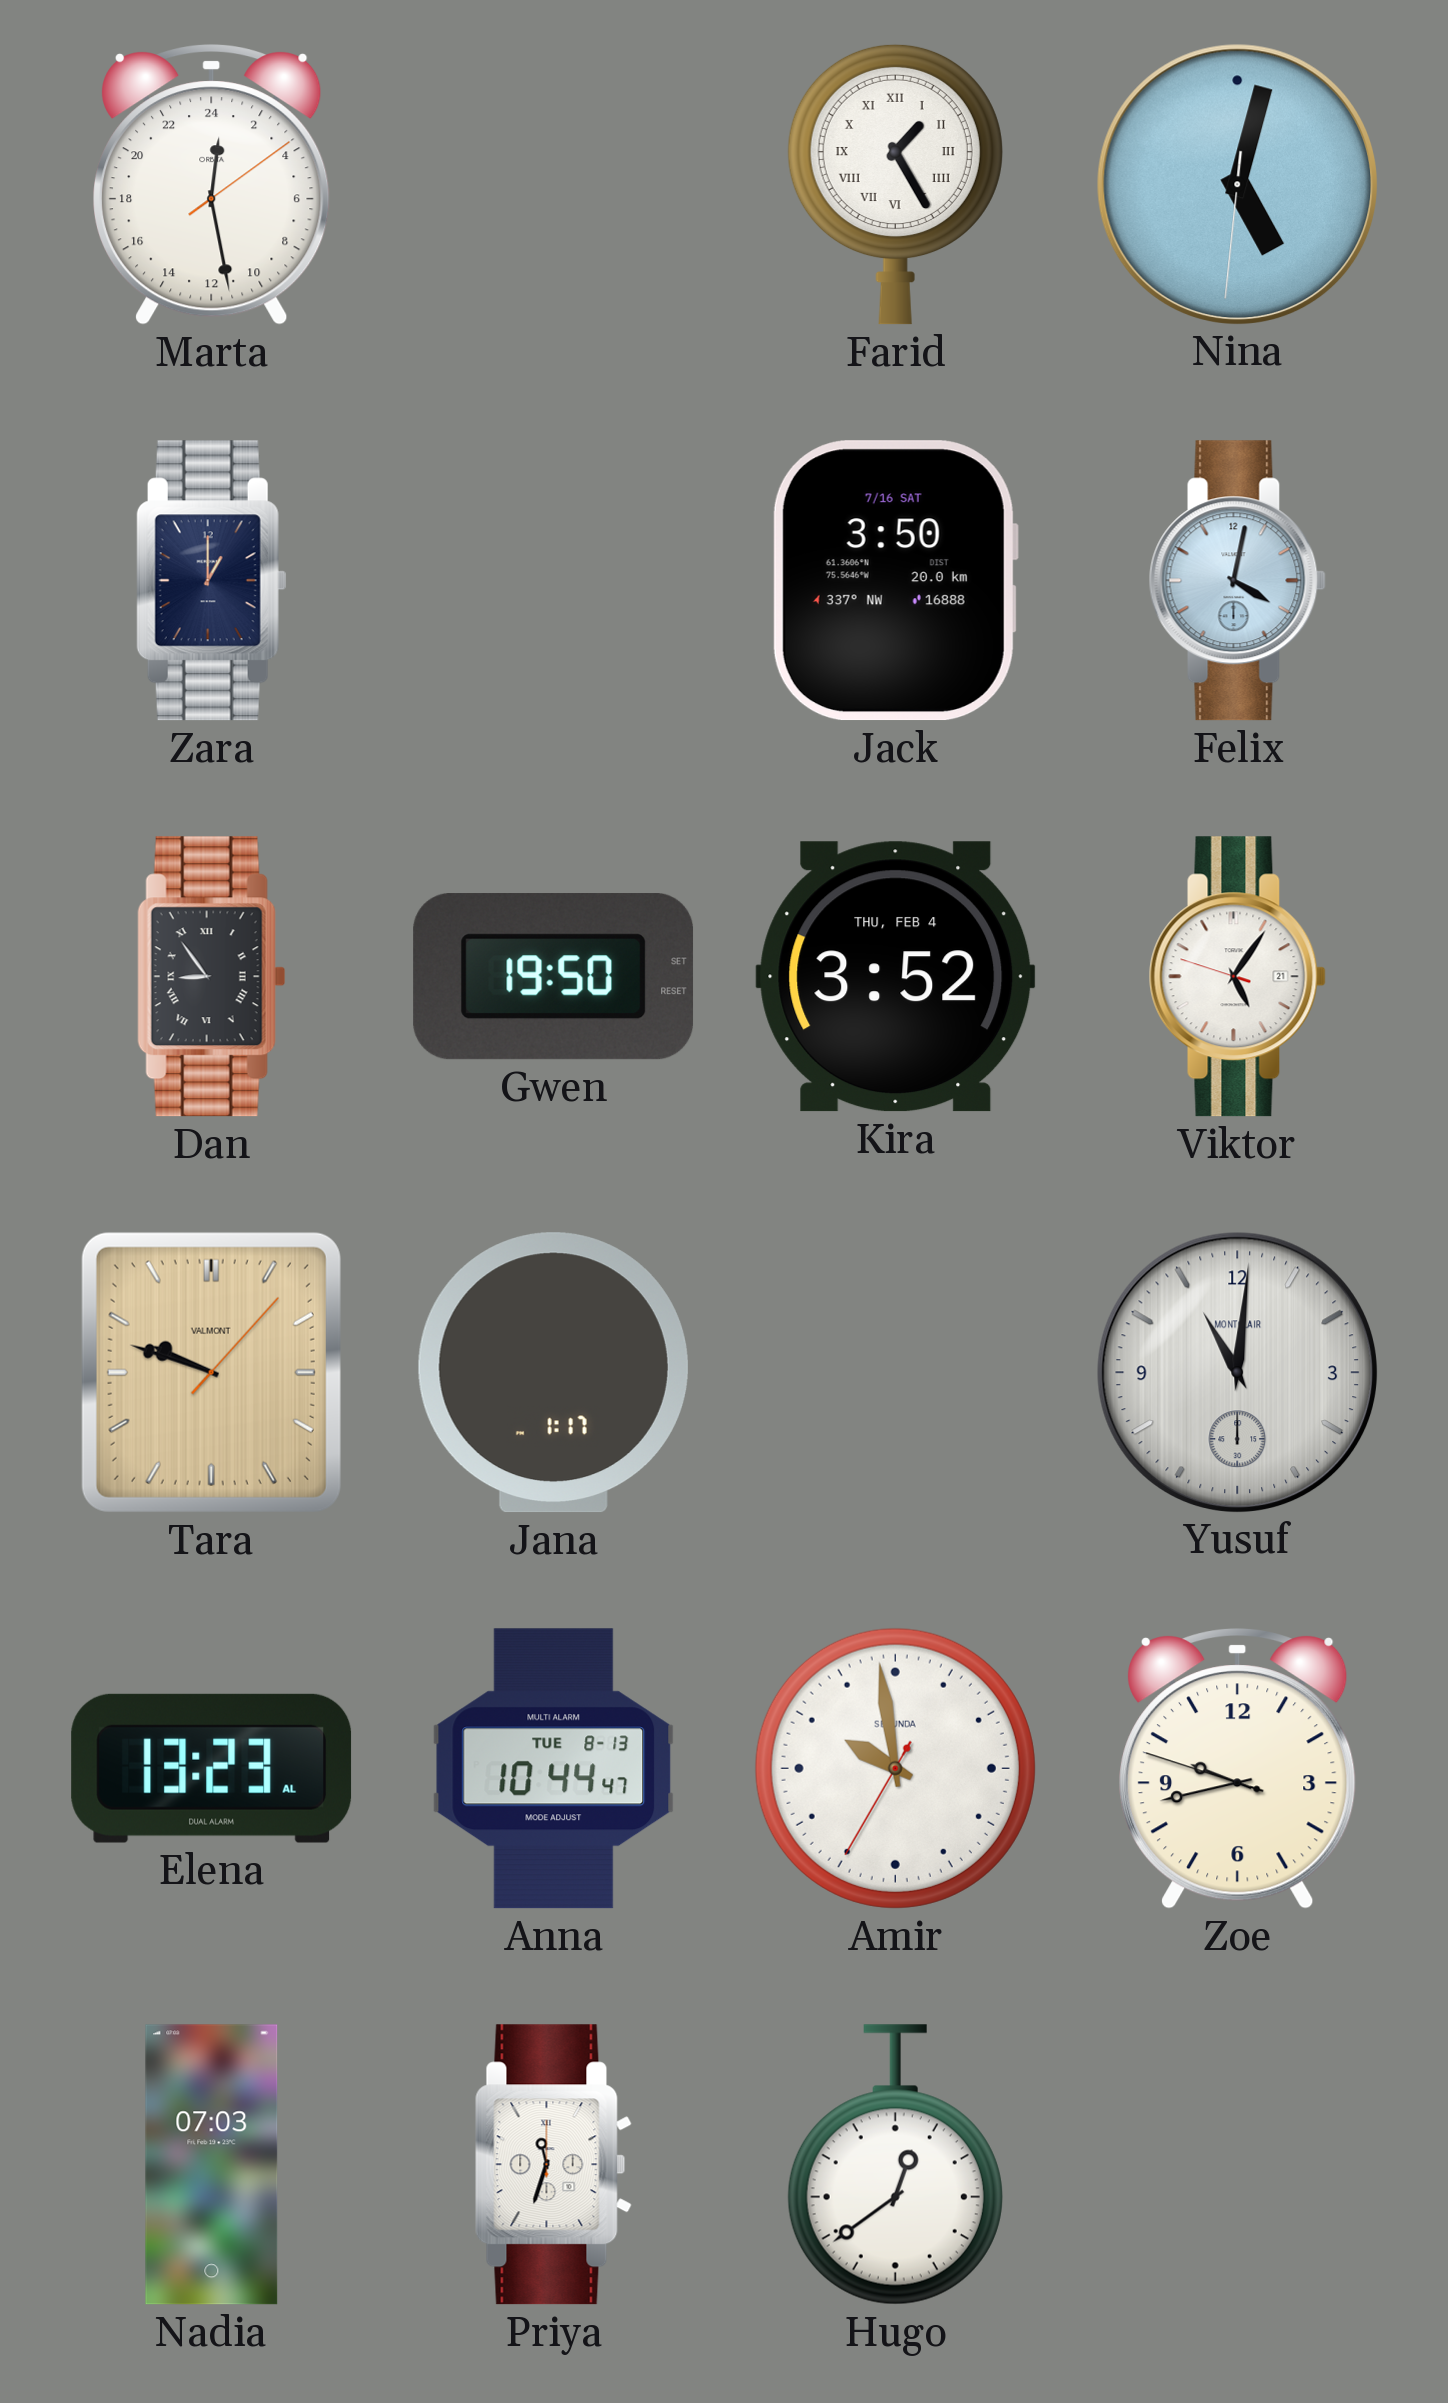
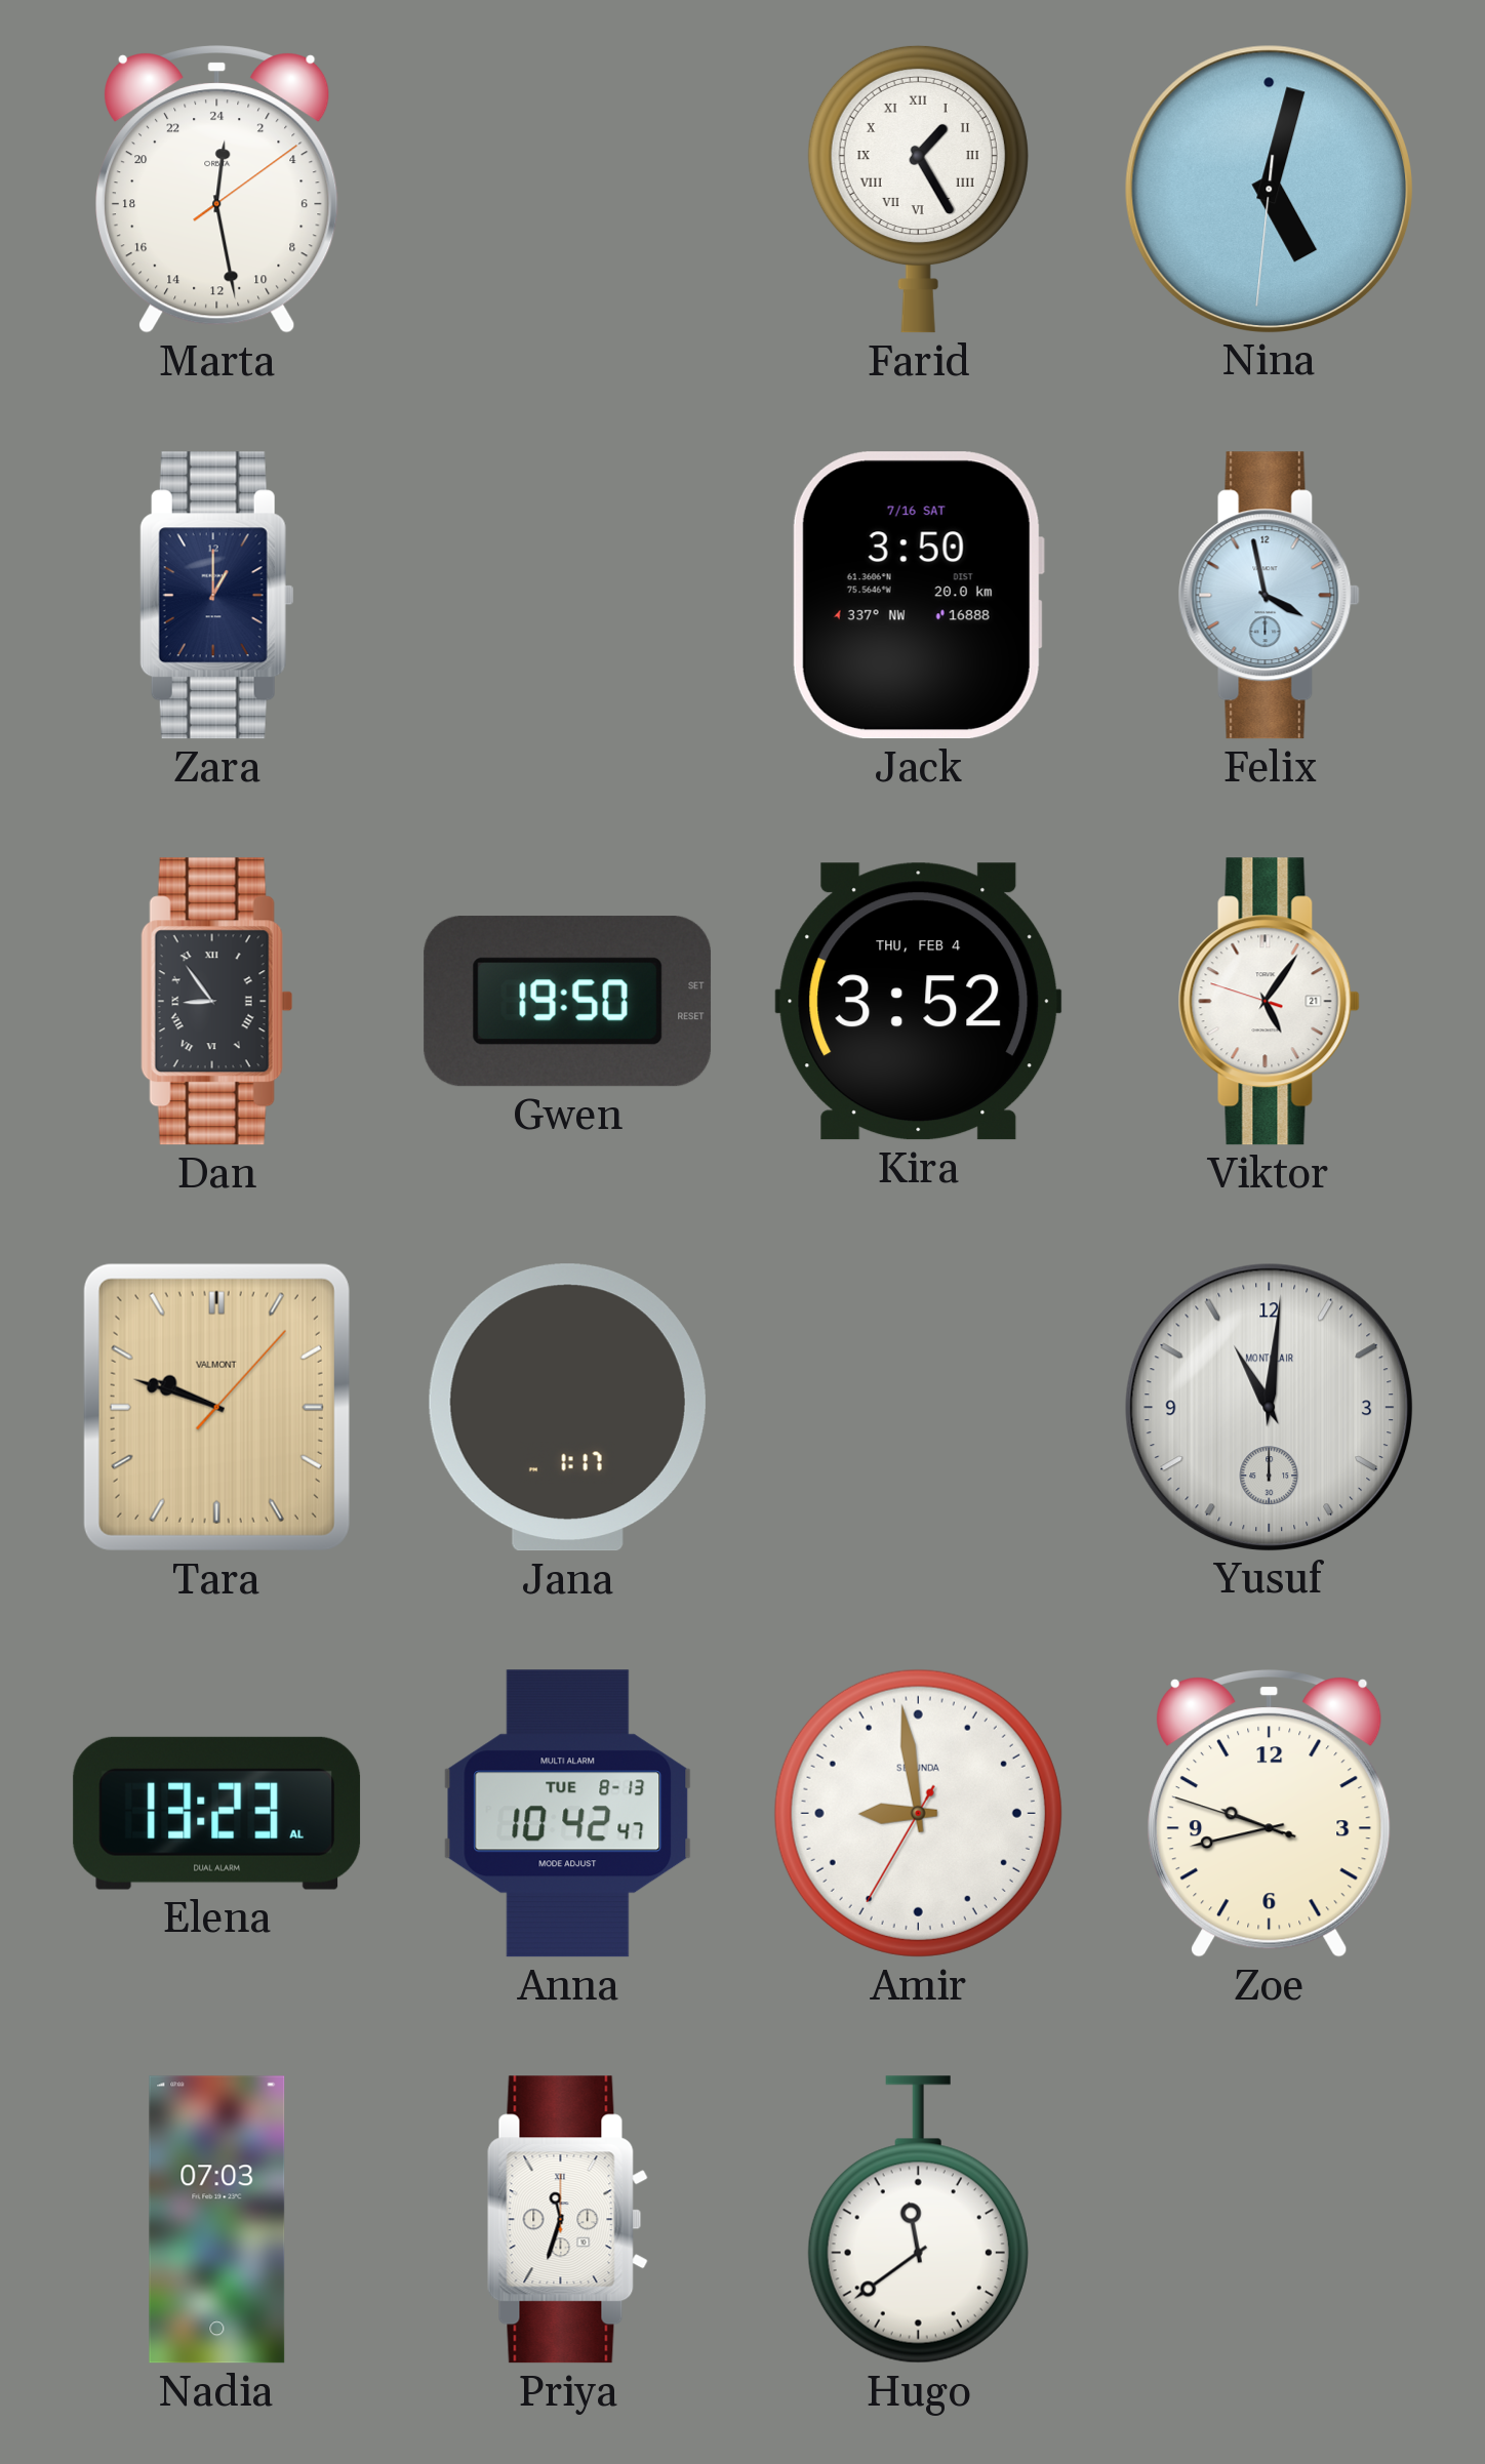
Felix: 4:02 -> 3:58
Anna: 10:44 -> 10:42
Amir: 9:58 -> 8:58
Hugo: 12:39 -> 11:39
